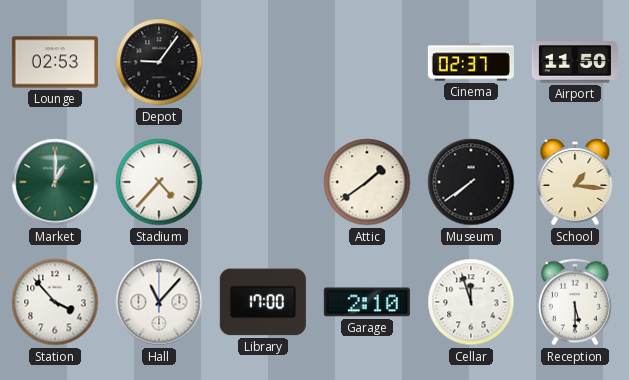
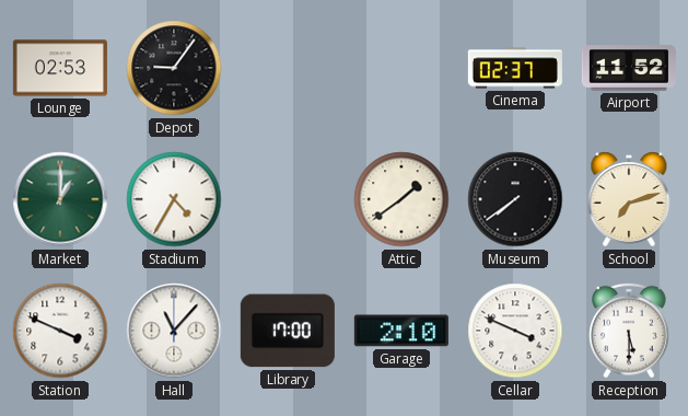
Airport: 11:50 -> 11:52
Stadium: 4:37 -> 4:35
School: 1:16 -> 7:12
Station: 3:53 -> 3:49
Cellar: 11:57 -> 3:49
